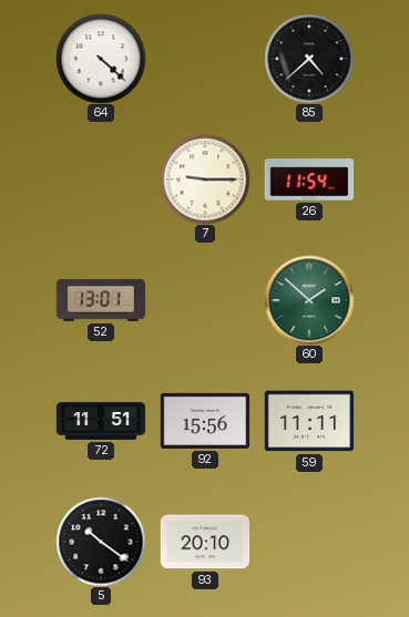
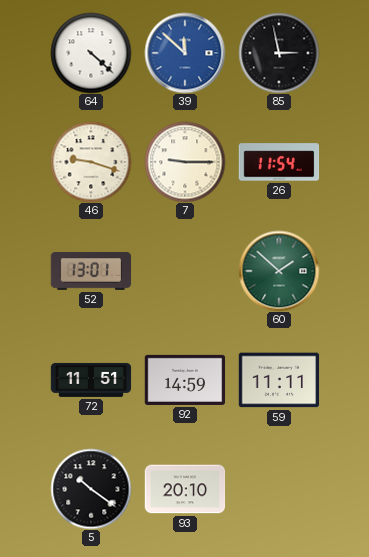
39: none -> 11:52
85: 4:38 -> 2:58
46: none -> 9:18
92: 15:56 -> 14:59
